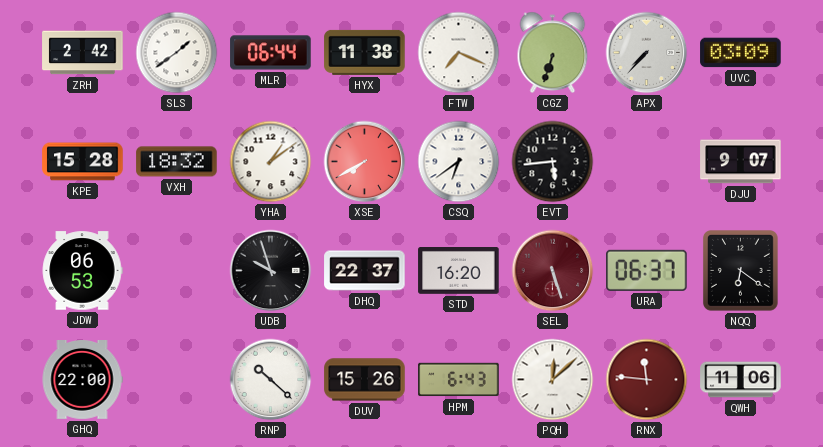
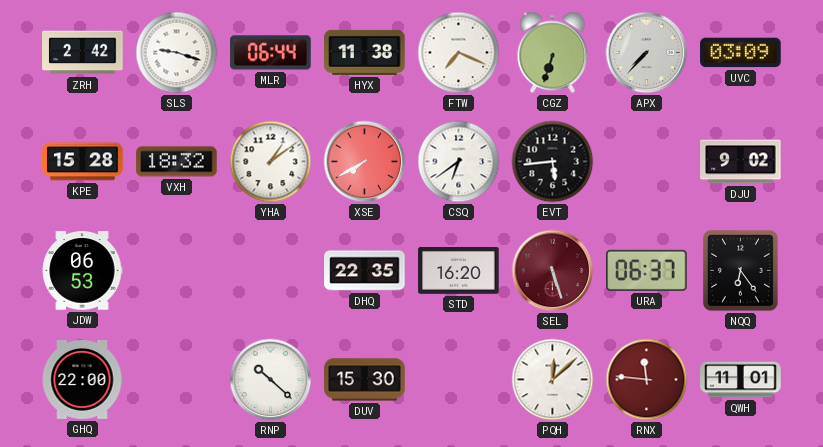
SLS: 1:39 -> 9:18
DJU: 9:07 -> 9:02
UDB: 9:57 -> none
DHQ: 22:37 -> 22:35
NQQ: 6:21 -> 6:24
DUV: 15:26 -> 15:30
HPM: 6:43 -> none
QWH: 11:06 -> 11:01
